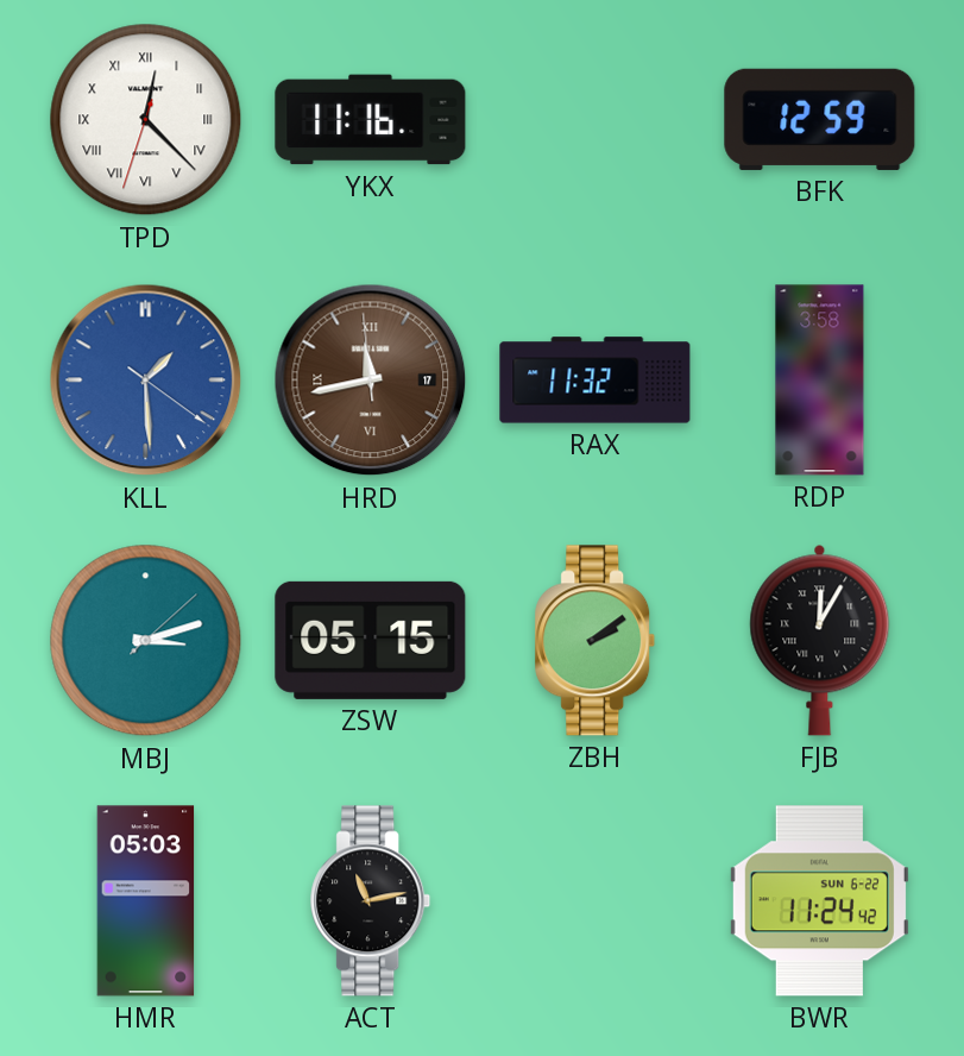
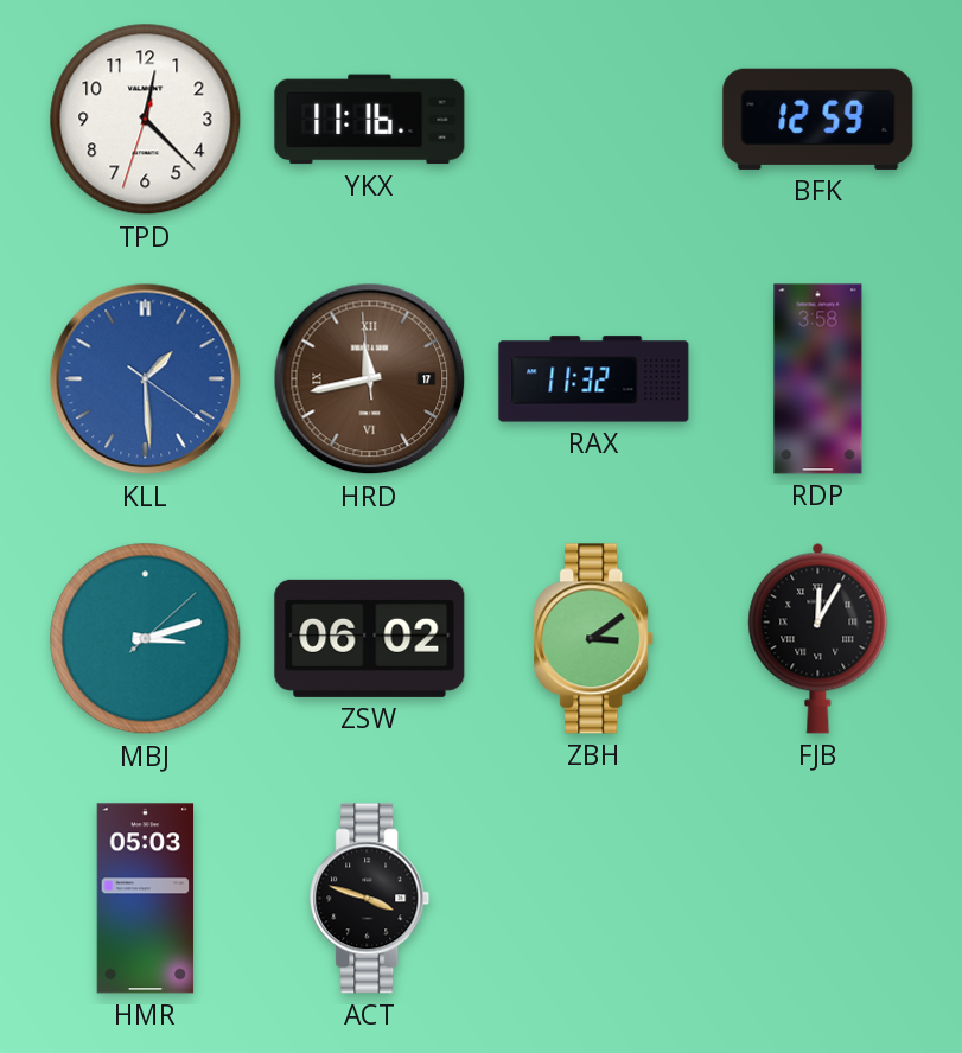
TPD numerals: Roman -> Arabic
ZSW: 05:15 -> 06:02
ZBH: 2:09 -> 3:09
ACT: 11:13 -> 3:48
BWR: 11:24 -> none
